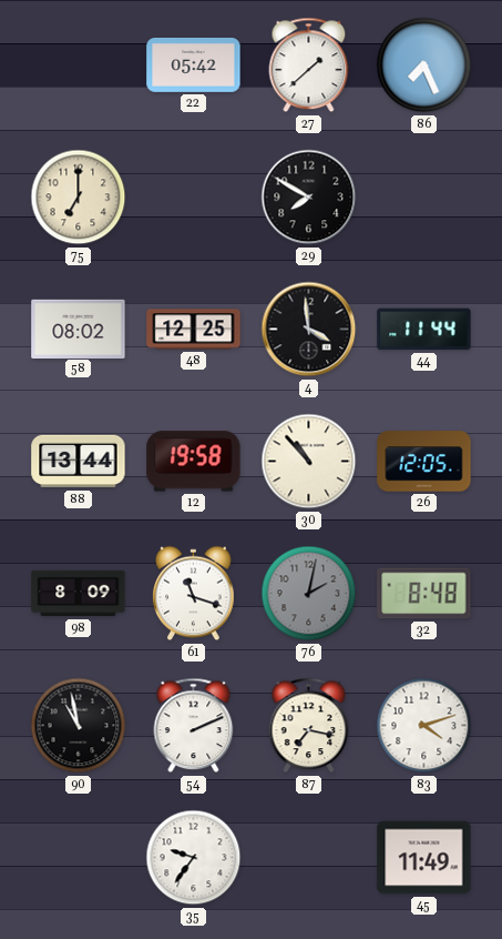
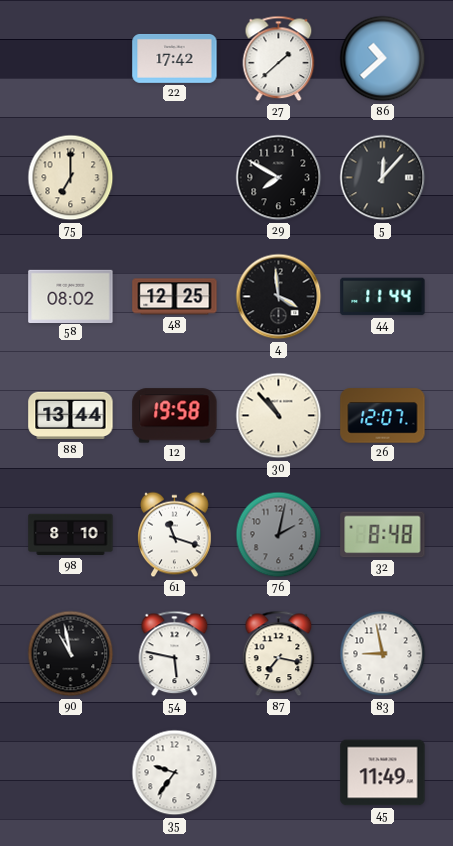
22: 05:42 -> 17:42
86: 7:26 -> 10:38
5: none -> 12:07
26: 12:05 -> 12:07
98: 8:09 -> 8:10
54: 2:11 -> 5:47
83: 4:12 -> 8:58
